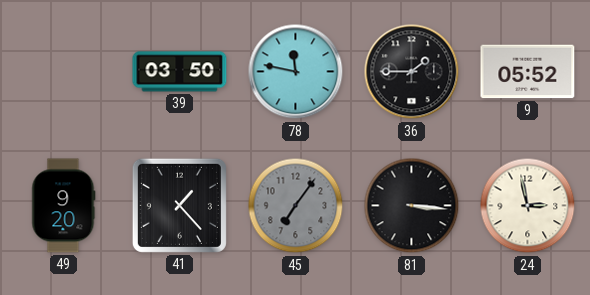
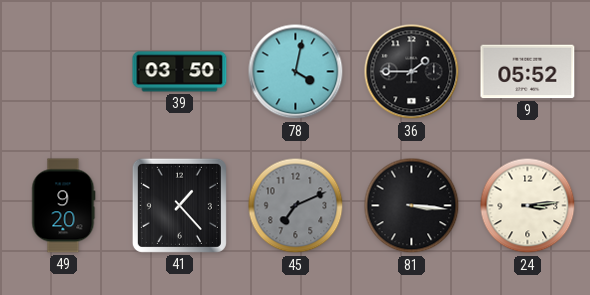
78: 11:47 -> 4:02
45: 7:06 -> 7:11
24: 2:58 -> 3:14
